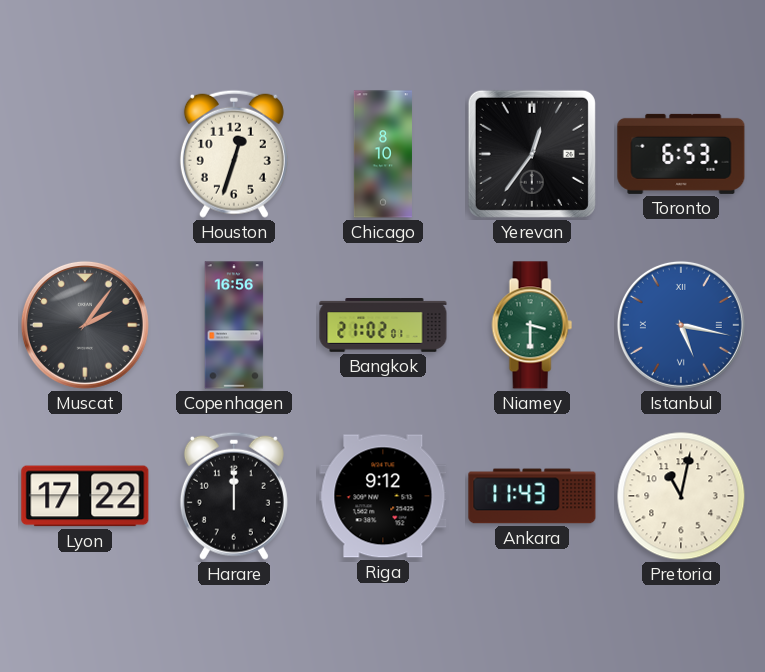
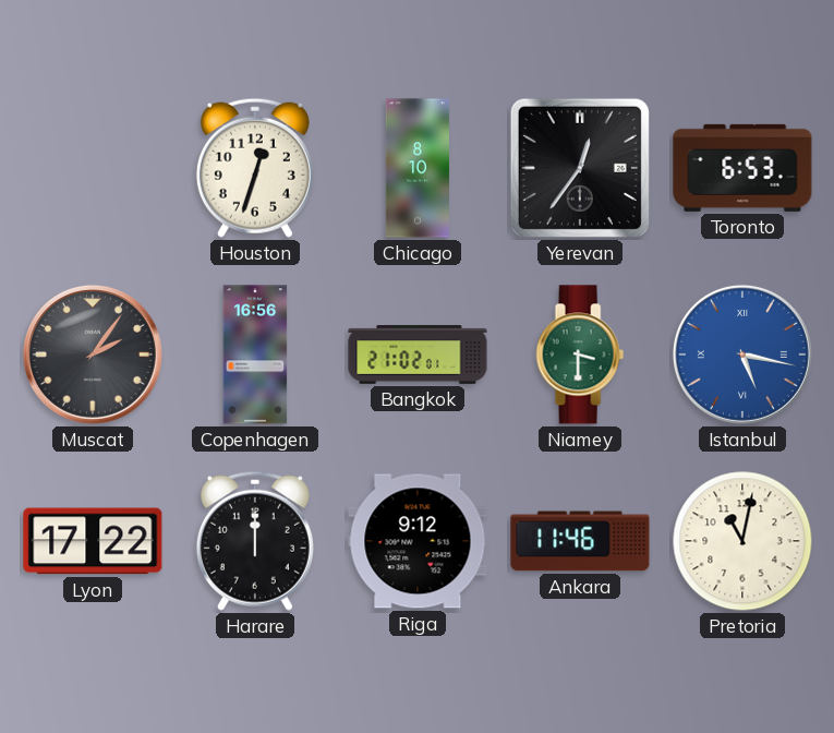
Ankara: 11:43 -> 11:46
